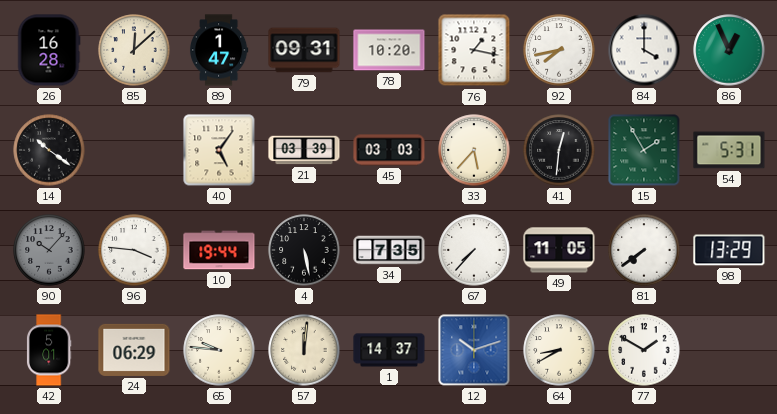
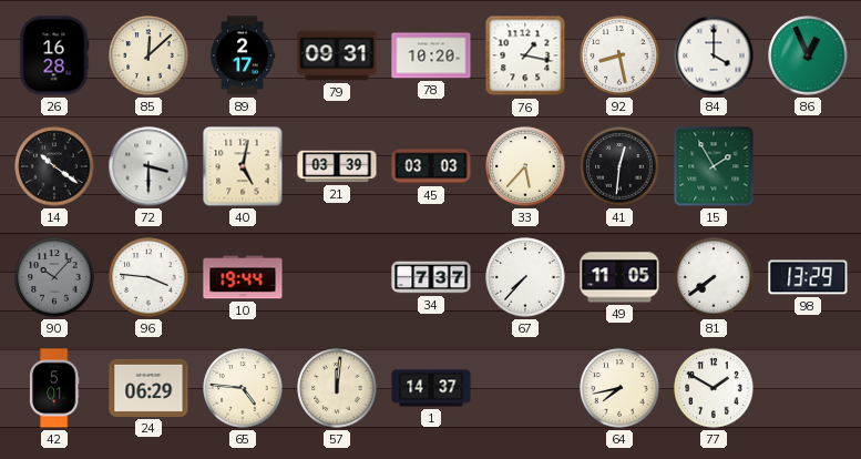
89: 1:47 -> 2:17
92: 7:43 -> 8:28
72: none -> 3:30
40: 5:06 -> 5:02
54: 5:31 -> none
4: 5:28 -> none
34: 7:35 -> 7:37
65: 9:46 -> 4:46
12: 10:12 -> none
64: 8:40 -> 7:43
